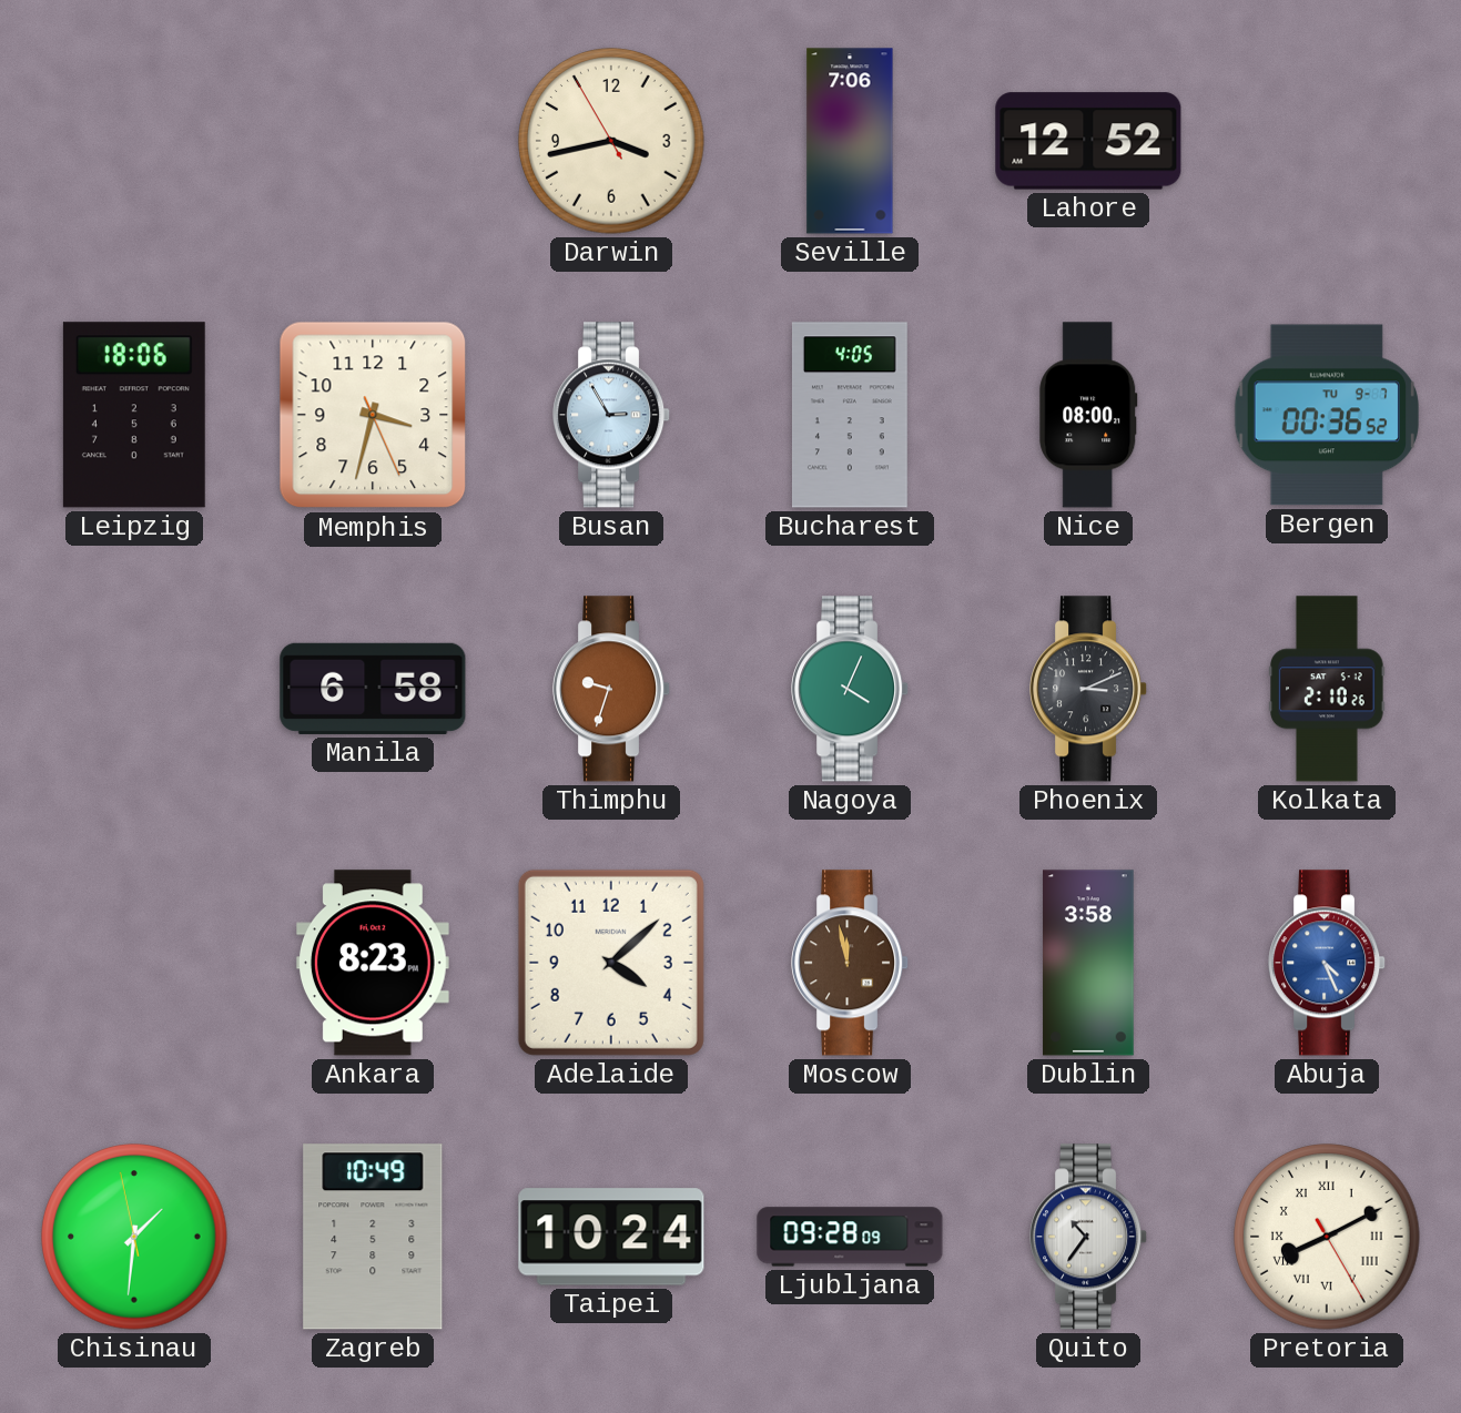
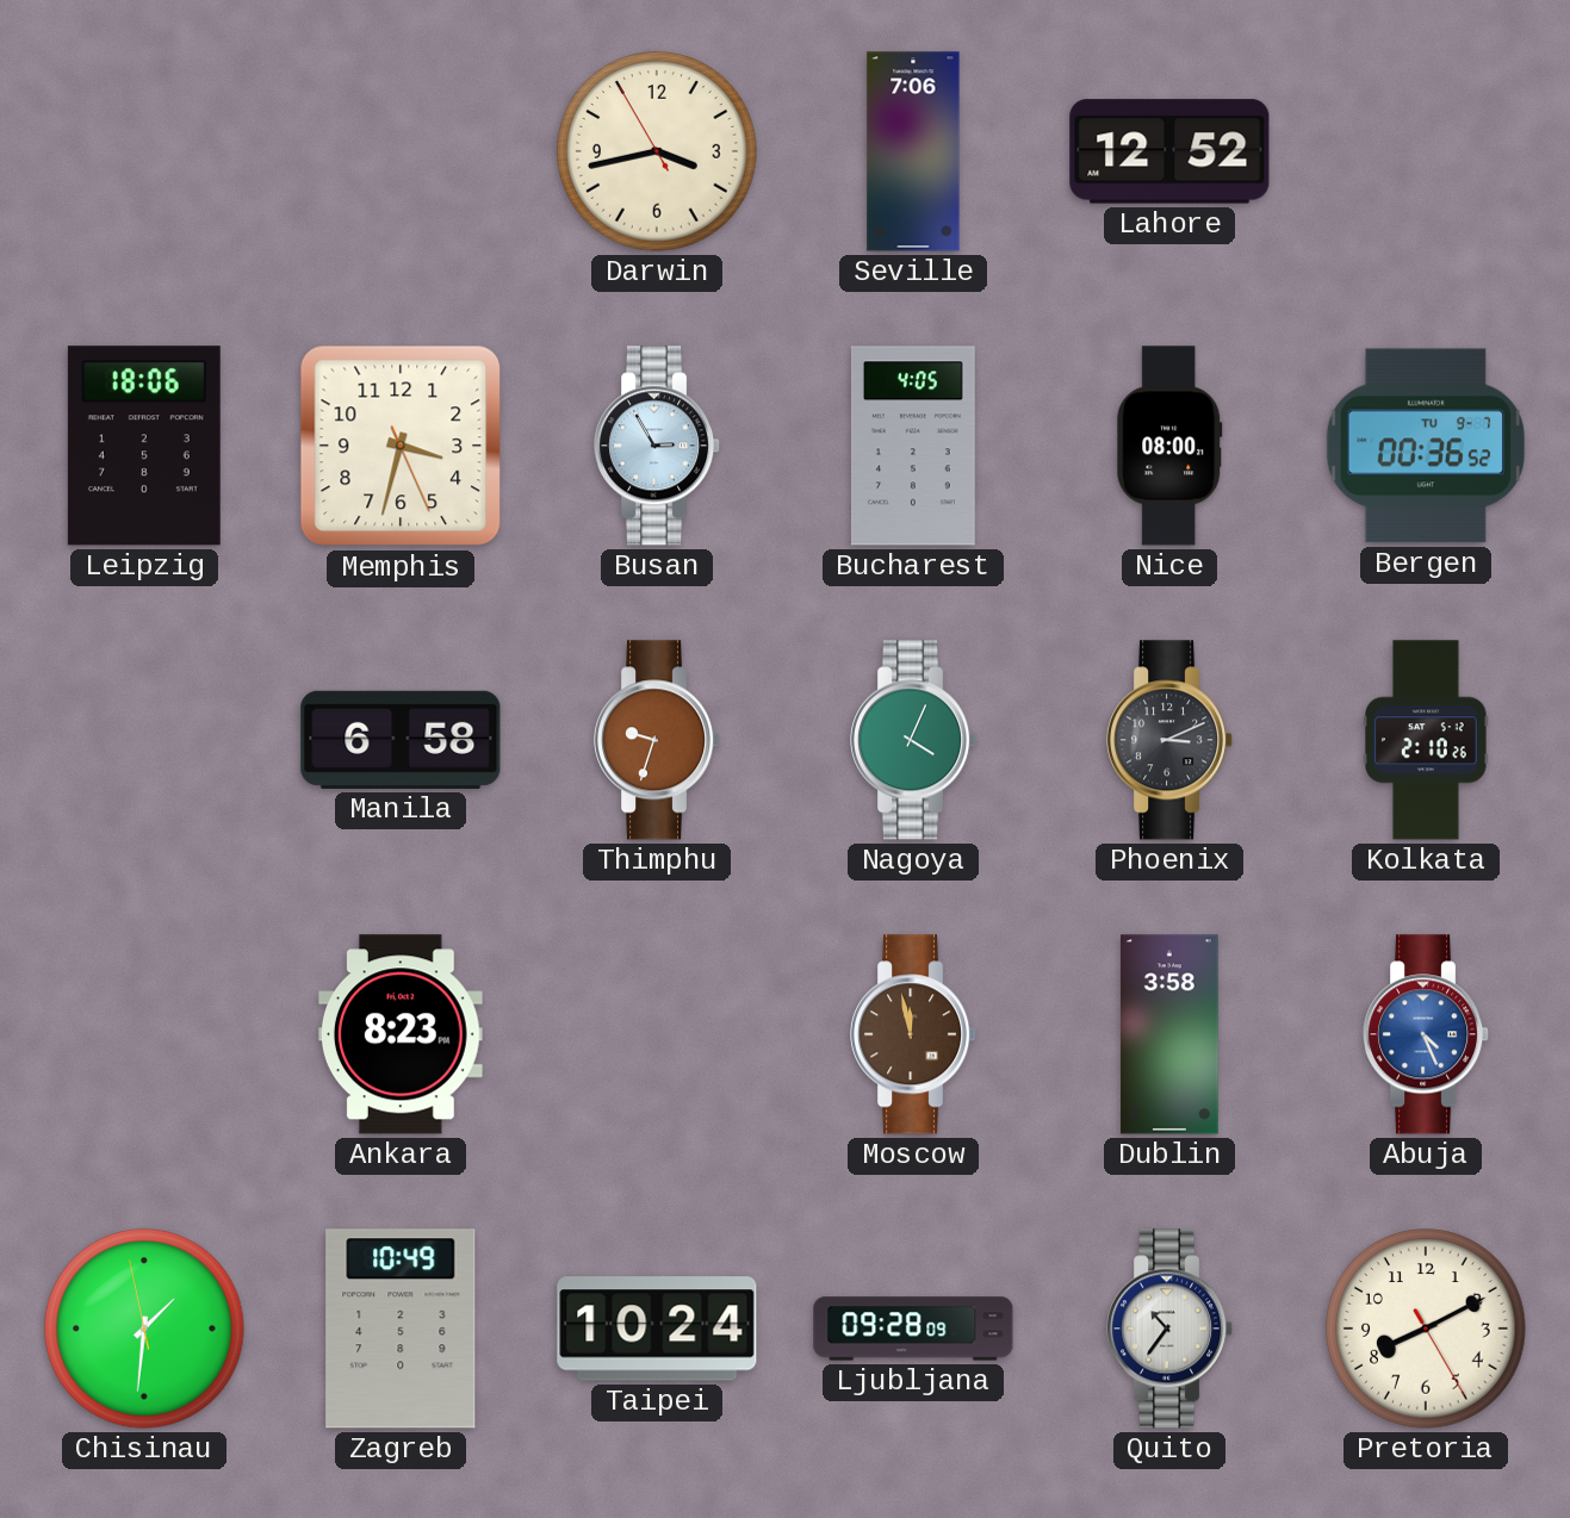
Adelaide: 4:08 -> none
Pretoria numerals: Roman -> Arabic
